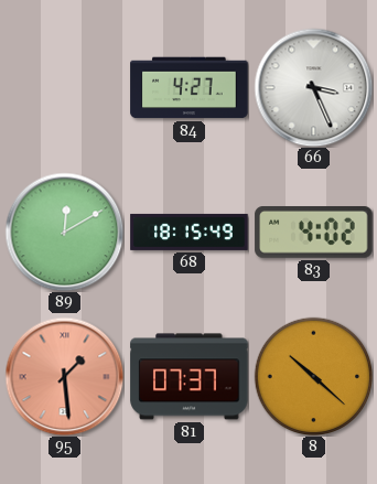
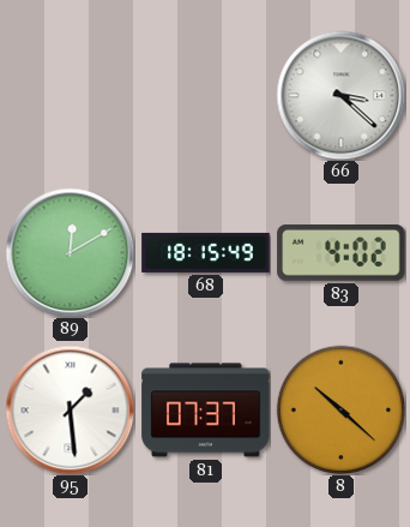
84: 4:27 -> none
66: 3:26 -> 3:22
95 dial: salmon -> white
